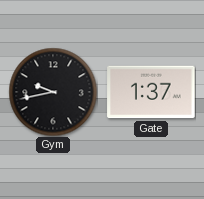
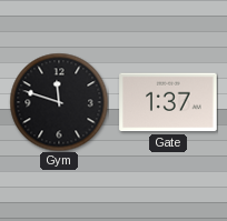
Gym: 9:43 -> 11:48
